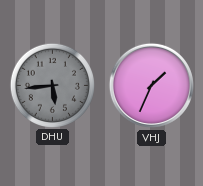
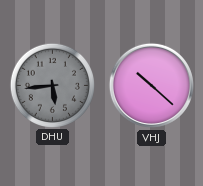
VHJ: 1:34 -> 10:22
